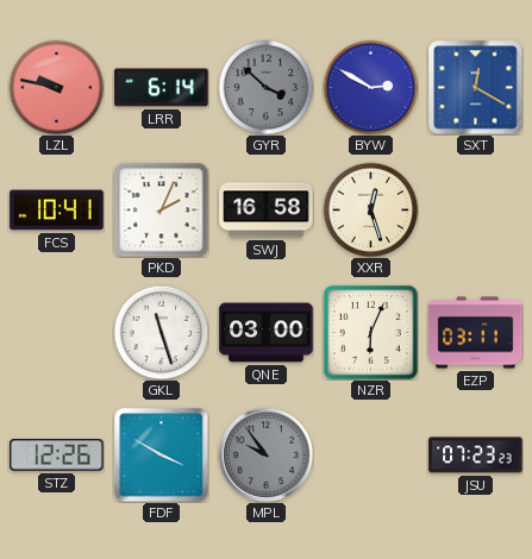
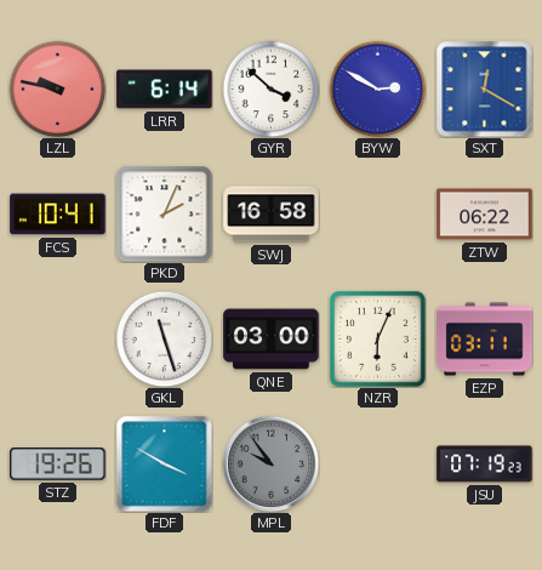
GYR dial: grey -> white
XXR: 12:27 -> none
ZTW: none -> 06:22
STZ: 12:26 -> 19:26
JSU: 07:23 -> 07:19
